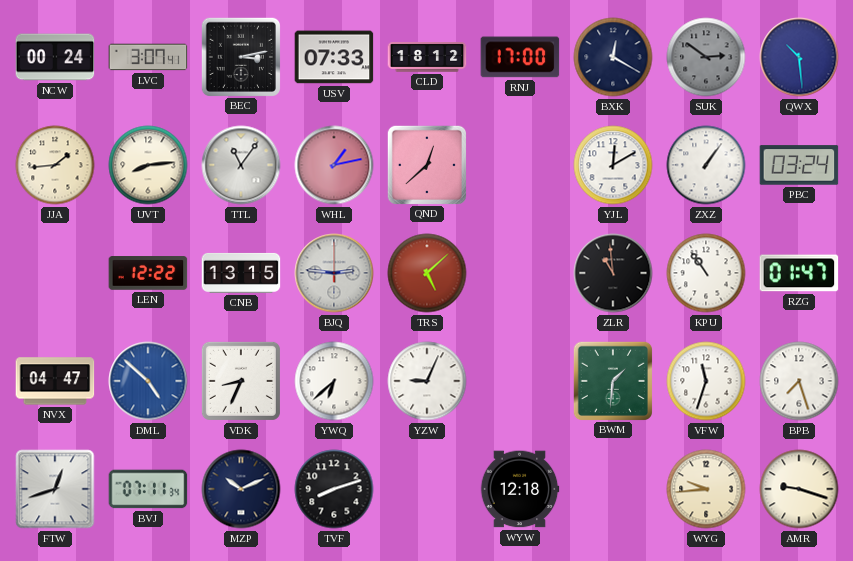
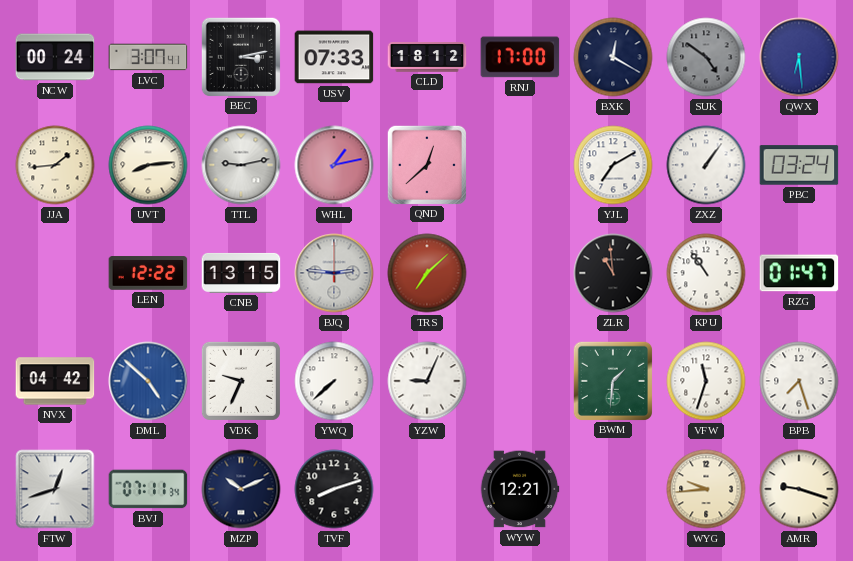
SUK: 2:51 -> 4:51
QWX: 10:29 -> 6:29
TTL: 11:06 -> 9:13
YJL: 12:10 -> 7:10
TRS: 5:08 -> 7:08
NVX: 04:47 -> 04:42
VDK: 8:34 -> 9:34
YWQ: 6:38 -> 7:38
WYW: 12:18 -> 12:21
